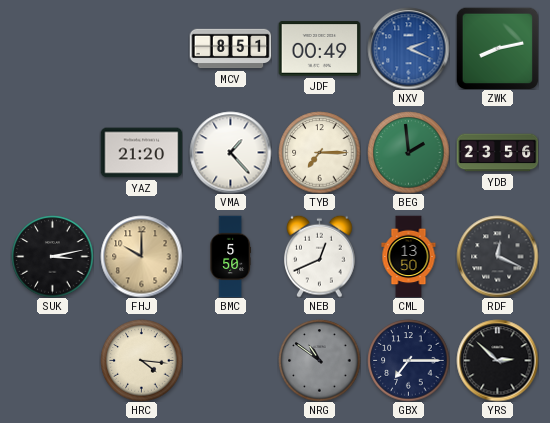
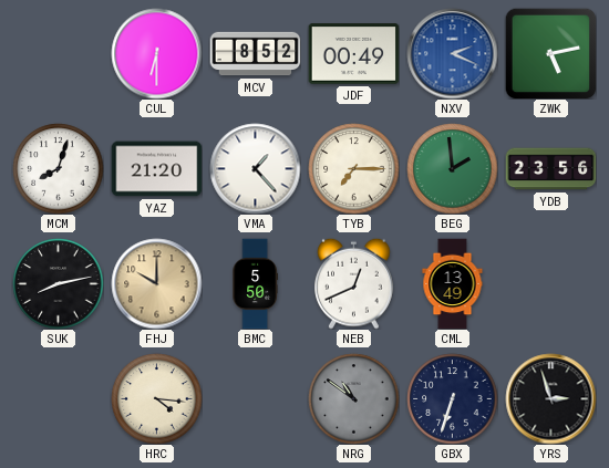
CUL: none -> 6:30
MCV: 8:51 -> 8:52
ZWK: 8:13 -> 5:13
MCM: none -> 8:03
SUK: 3:13 -> 8:13
CML: 13:50 -> 13:49
RDF: 12:19 -> none
GBX: 7:15 -> 6:33
YRS: 2:52 -> 2:57
